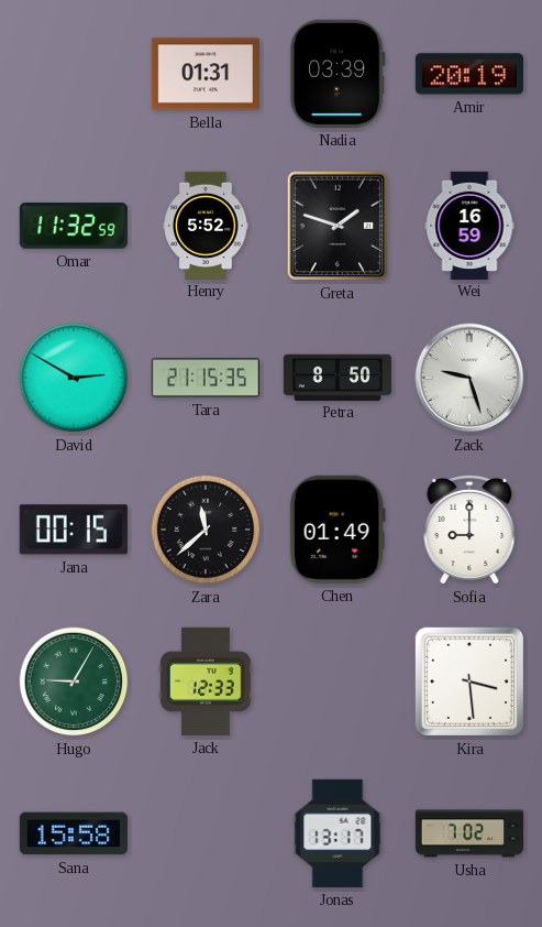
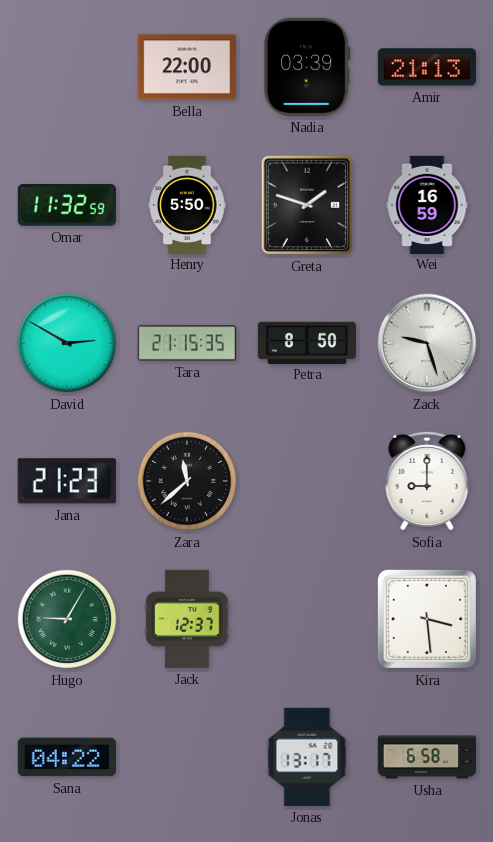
Bella: 01:31 -> 22:00
Amir: 20:19 -> 21:13
Henry: 5:52 -> 5:50
Jana: 00:15 -> 21:23
Chen: 01:49 -> none
Jack: 12:33 -> 12:37
Sana: 15:58 -> 04:22
Usha: 7:02 -> 6:58
